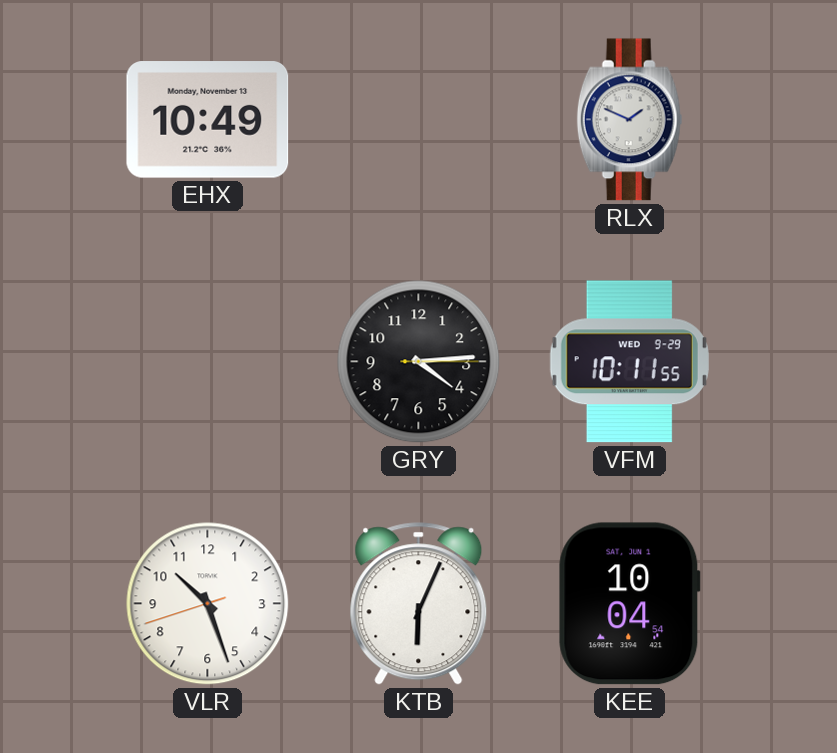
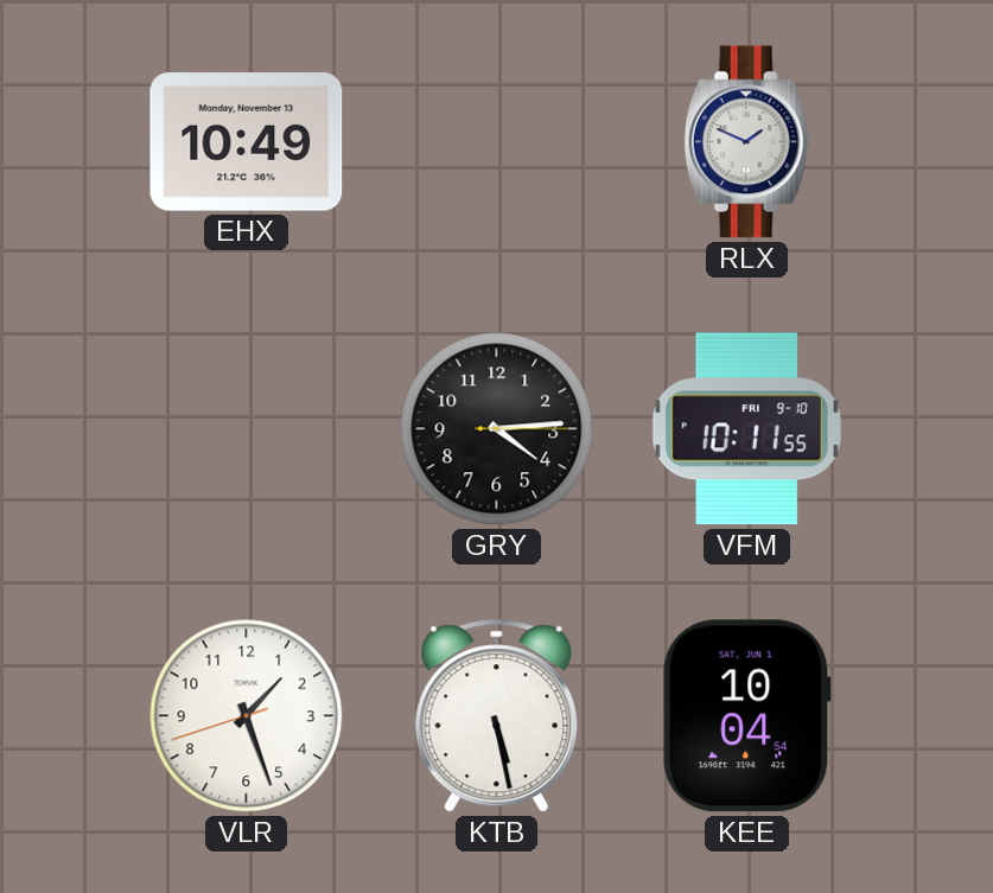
VFM date: WED 9-29 -> FRI 9-10
VLR: 10:26 -> 1:26
KTB: 6:04 -> 5:28
